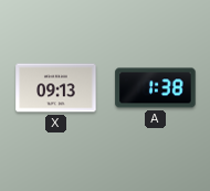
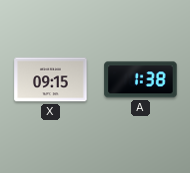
X: 09:13 -> 09:15
